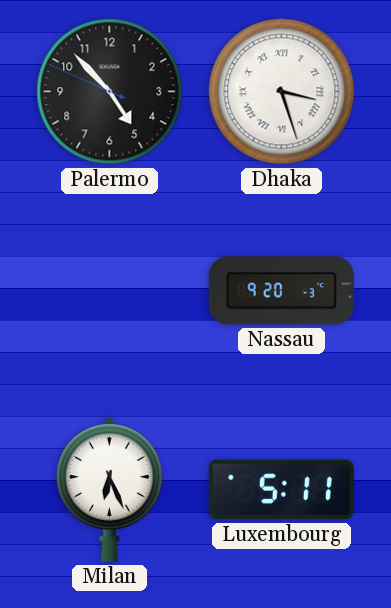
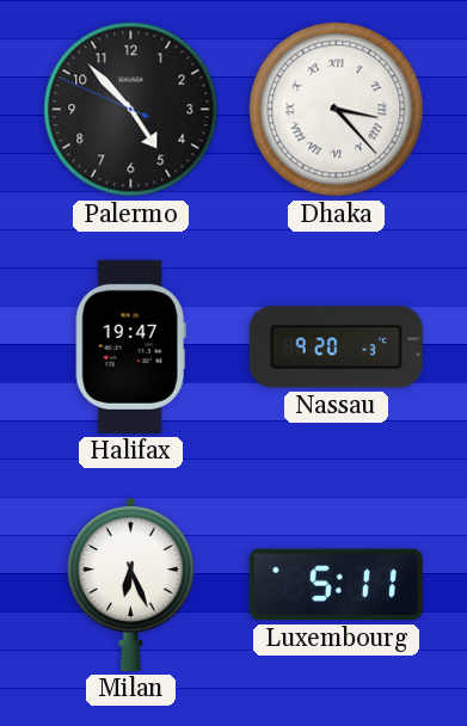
Dhaka: 3:27 -> 3:23
Halifax: none -> 19:47
